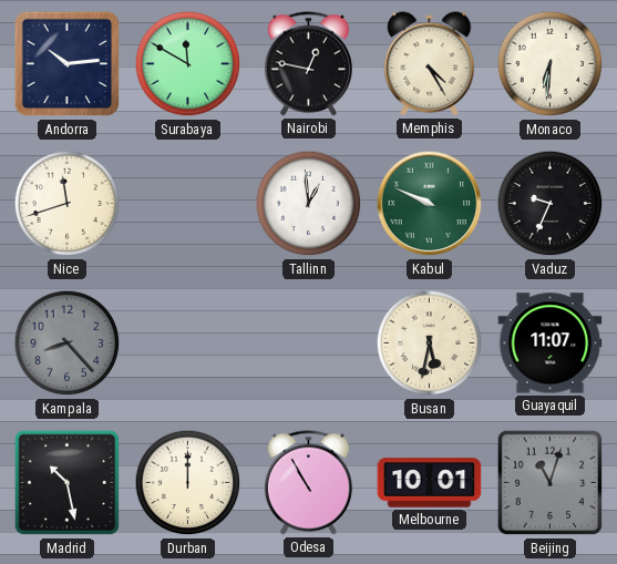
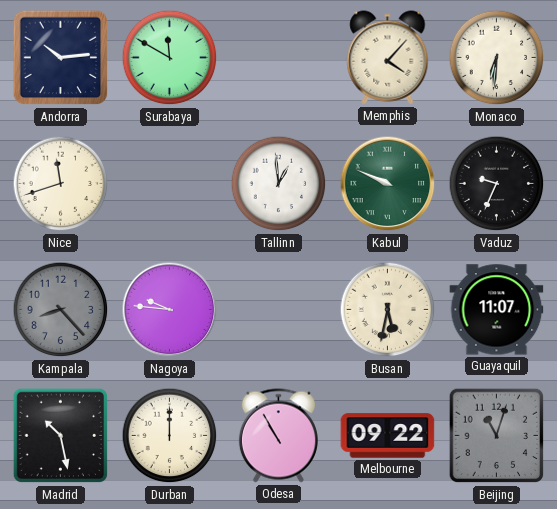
Nairobi: 12:47 -> none
Memphis: 4:25 -> 4:07
Nagoya: none -> 9:46
Melbourne: 10:01 -> 09:22
